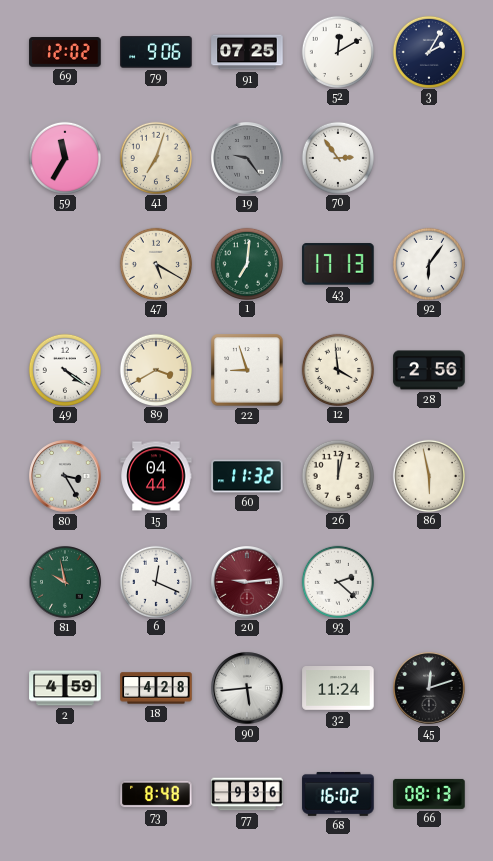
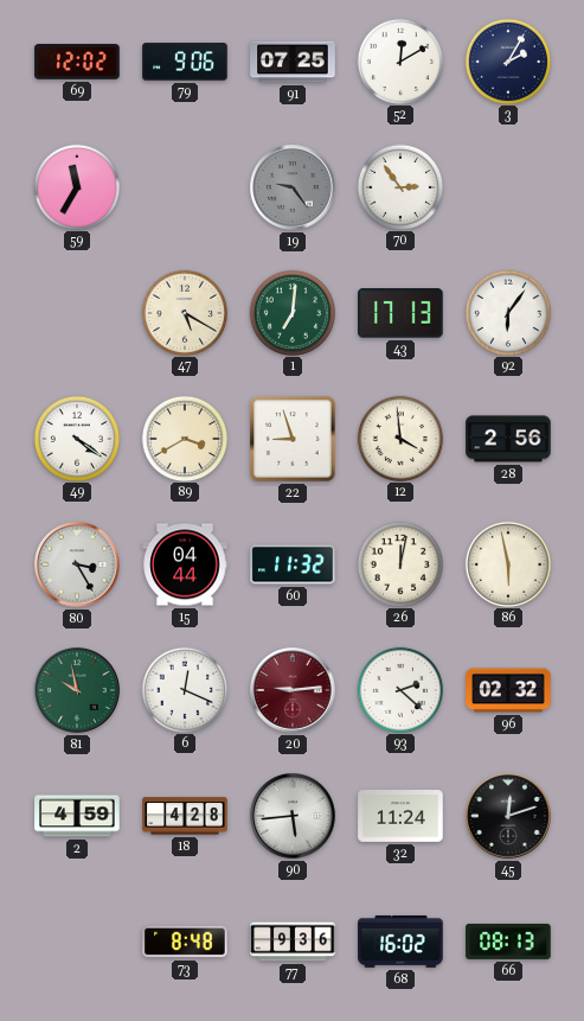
41: 7:03 -> none
96: none -> 02:32
